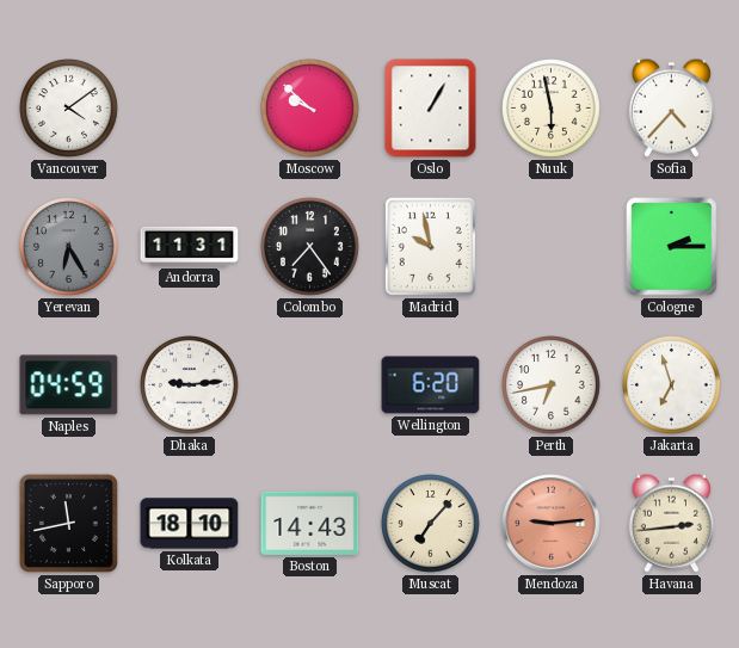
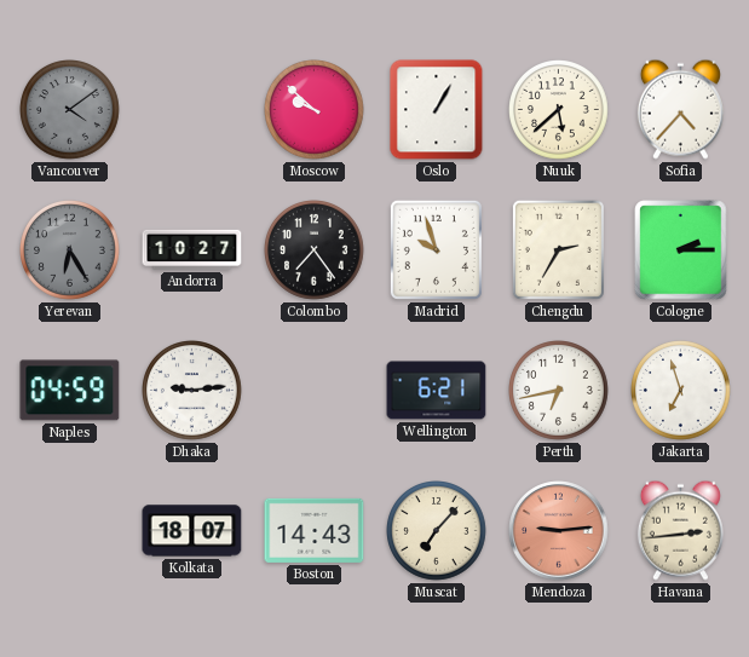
Vancouver dial: white -> grey
Nuuk: 5:58 -> 5:38
Andorra: 11:31 -> 10:27
Madrid: 9:58 -> 9:57
Chengdu: none -> 2:35
Wellington: 6:20 -> 6:21
Sapporo: 11:43 -> none
Kolkata: 18:10 -> 18:07
